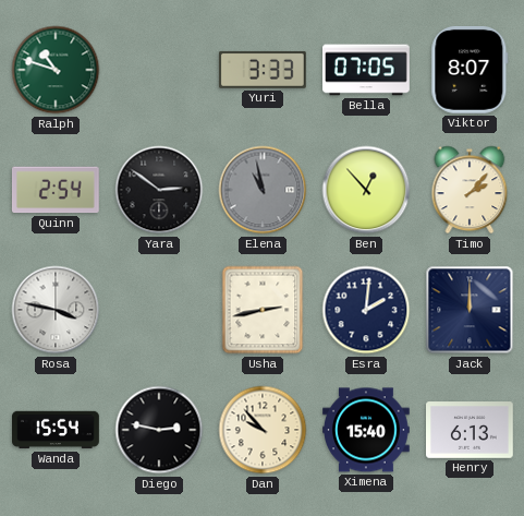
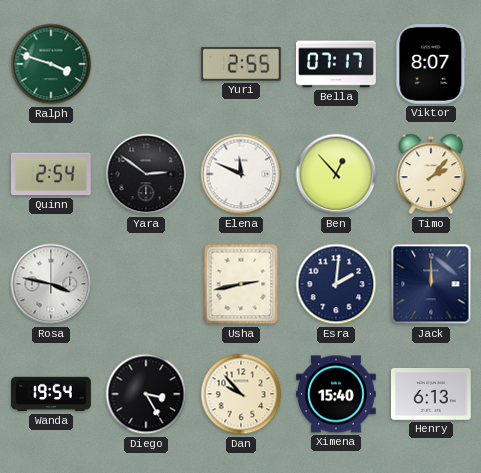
Ralph: 10:48 -> 3:48
Yuri: 3:33 -> 2:55
Bella: 07:05 -> 07:17
Elena: 10:58 -> 11:49
Elena dial: grey -> white
Wanda: 15:54 -> 19:54
Diego: 2:47 -> 3:25
